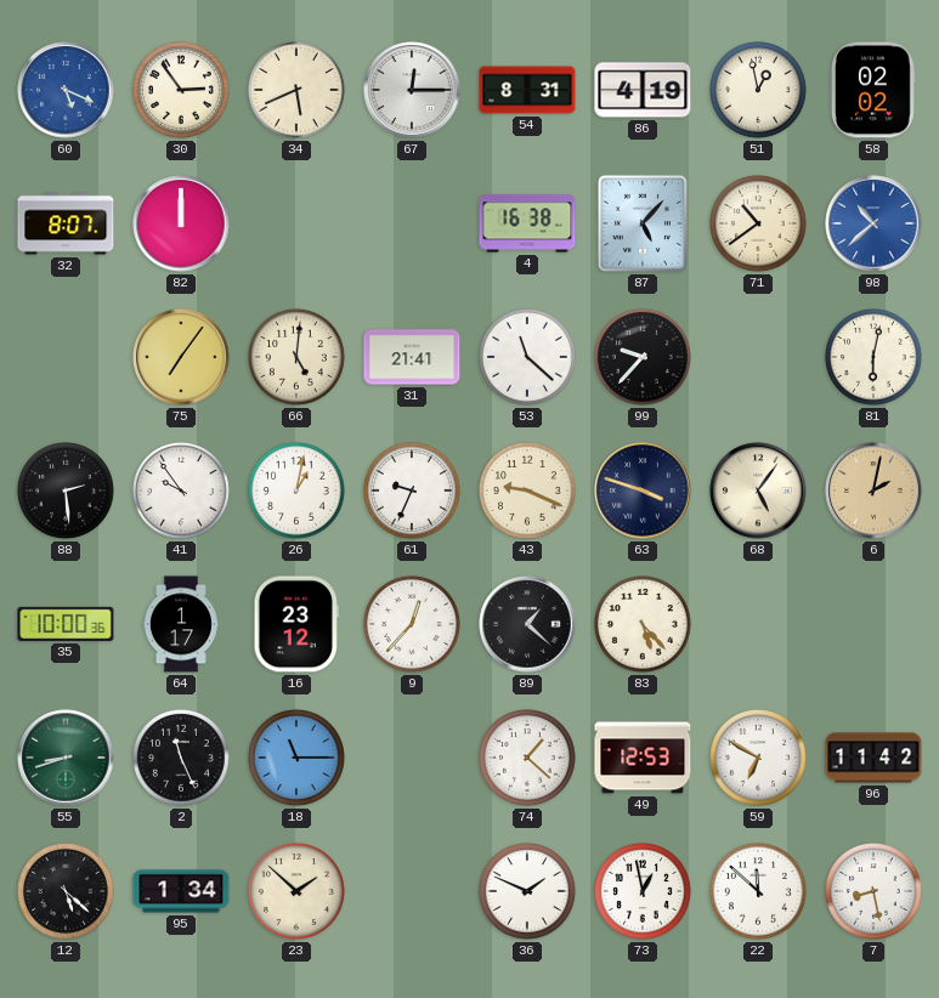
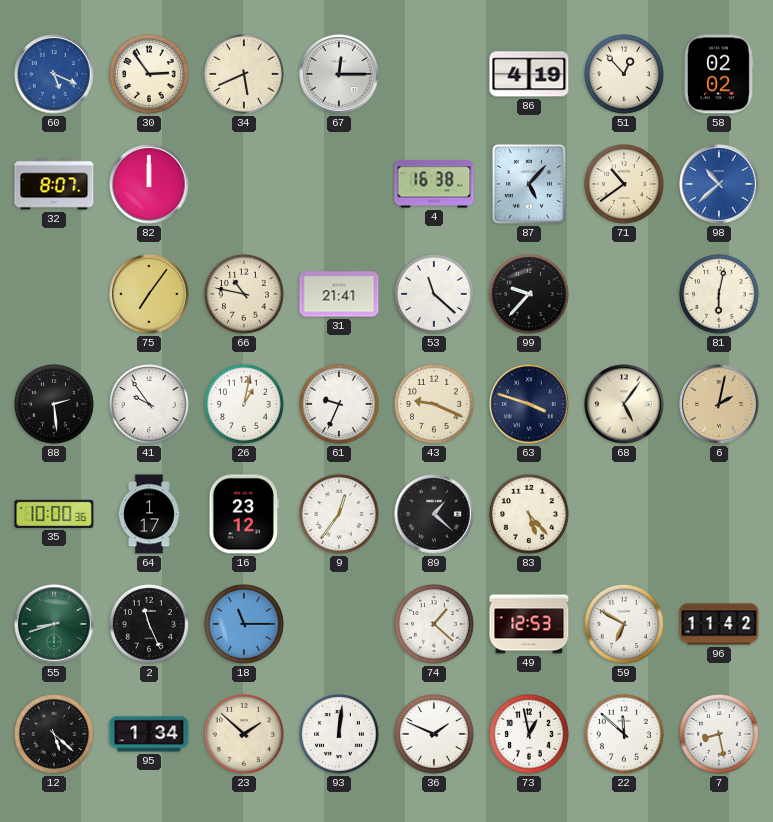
54: 8:31 -> none
51: 12:58 -> 12:53
66: 5:01 -> 10:47
9: 12:37 -> 12:36
93: none -> 12:01
